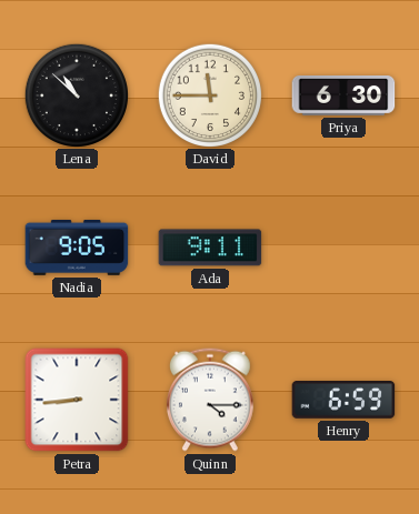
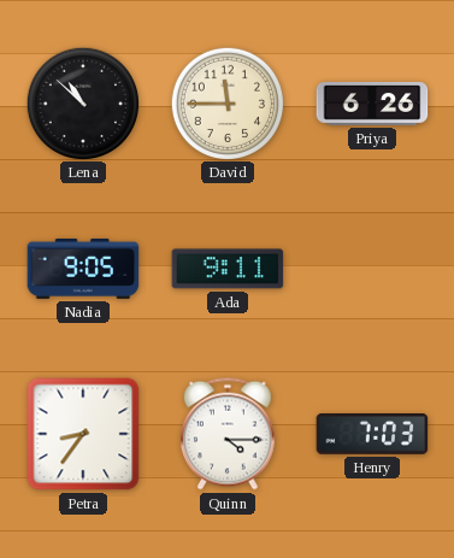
Priya: 6:30 -> 6:26
Petra: 8:44 -> 8:36
Henry: 6:59 -> 7:03
